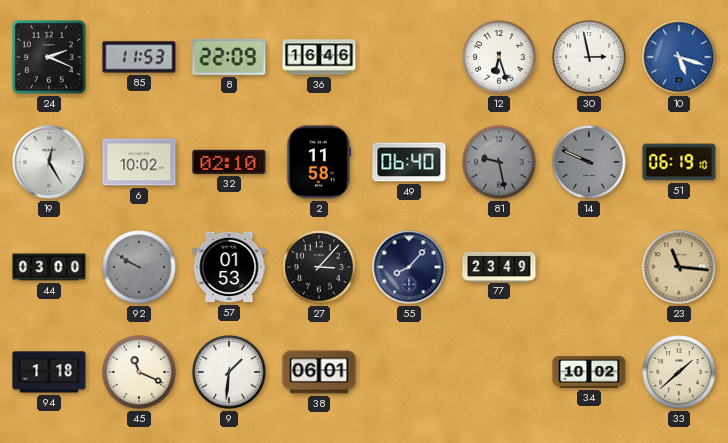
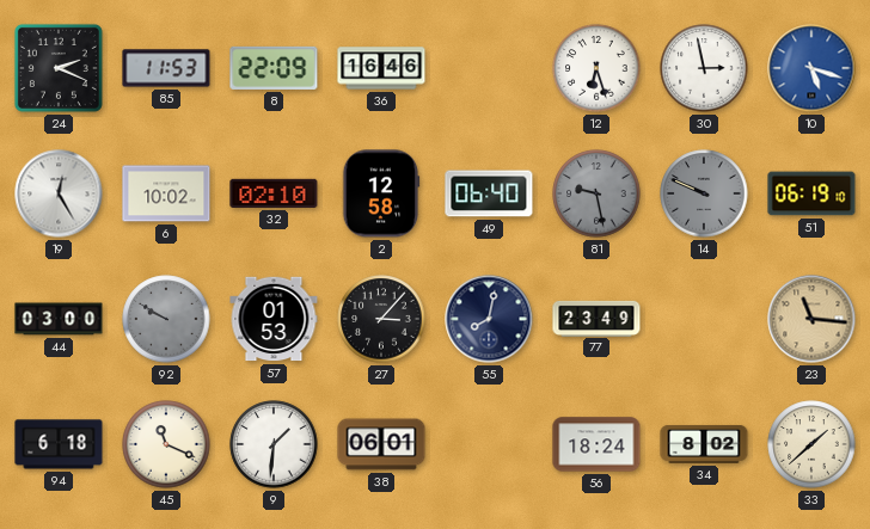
2: 11:58 -> 12:58
55: 8:07 -> 8:02
94: 1:18 -> 6:18
56: none -> 18:24
34: 10:02 -> 8:02
